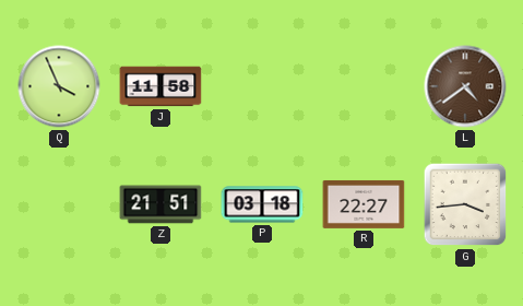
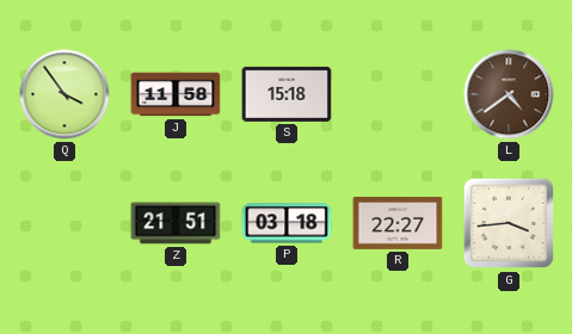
Q: 3:56 -> 3:54
S: none -> 15:18
